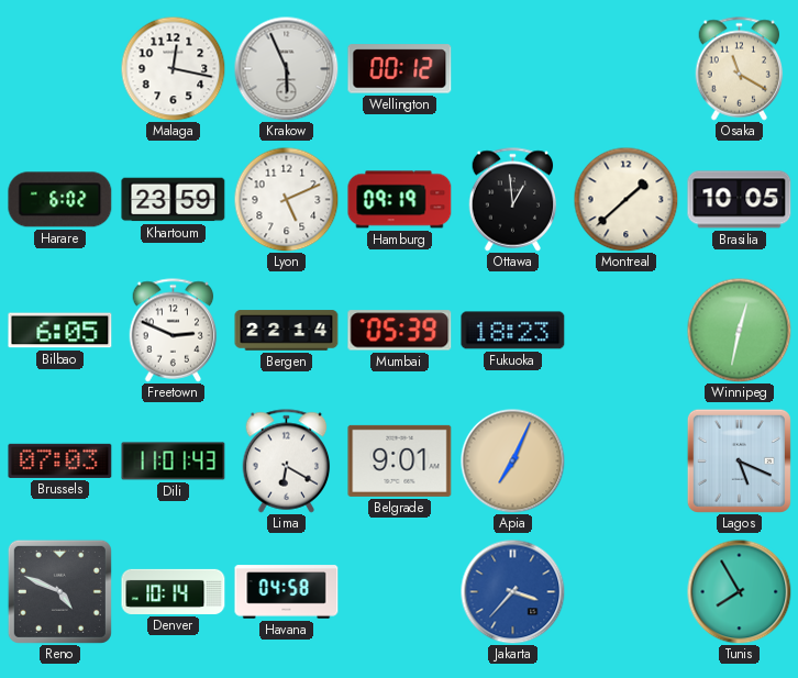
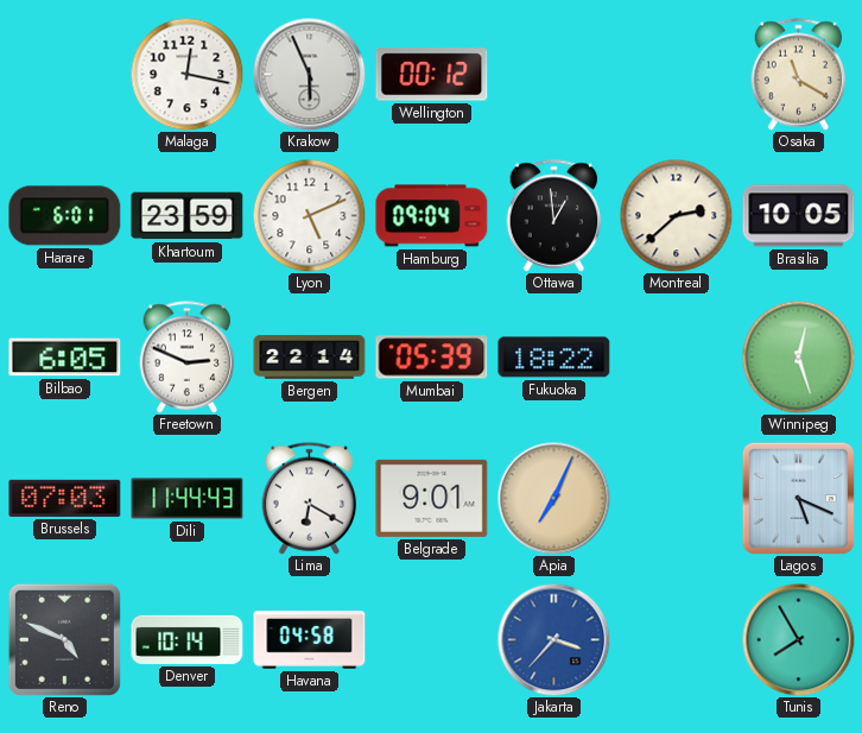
Harare: 6:02 -> 6:01
Hamburg: 09:19 -> 09:04
Montreal: 1:38 -> 2:38
Fukuoka: 18:23 -> 18:22
Winnipeg: 12:32 -> 12:27
Dili: 11:01 -> 11:44
